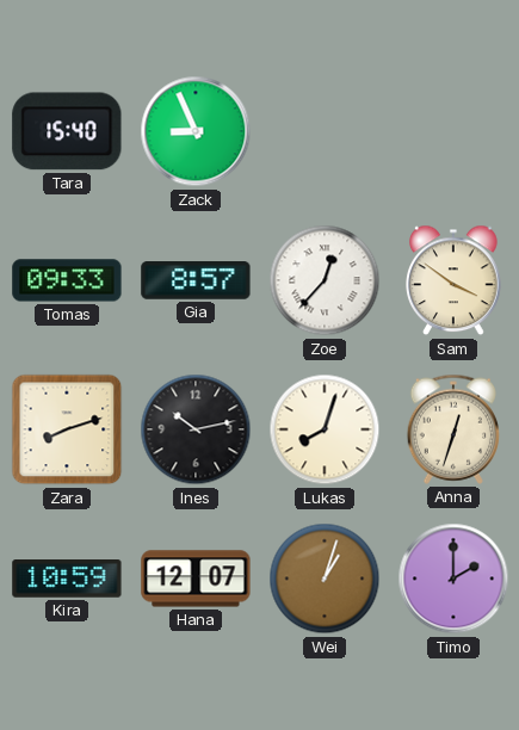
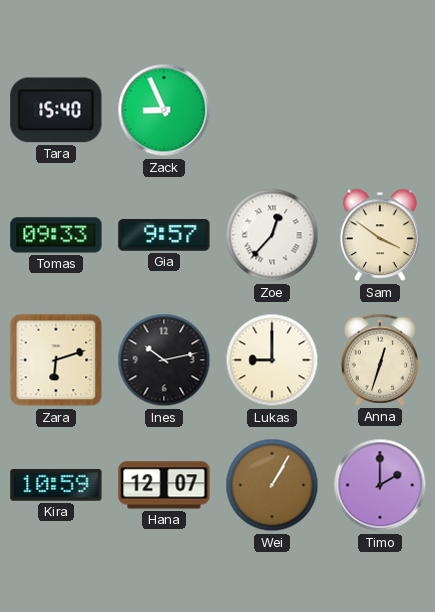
Gia: 8:57 -> 9:57
Zara: 8:12 -> 6:12
Lukas: 8:03 -> 9:00
Wei: 1:03 -> 1:05
